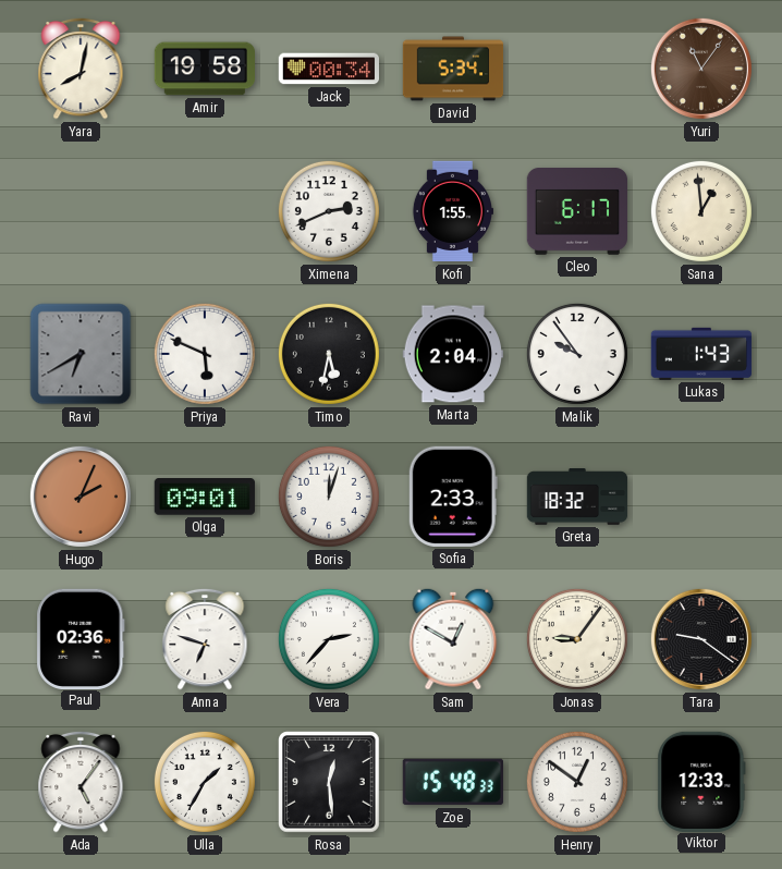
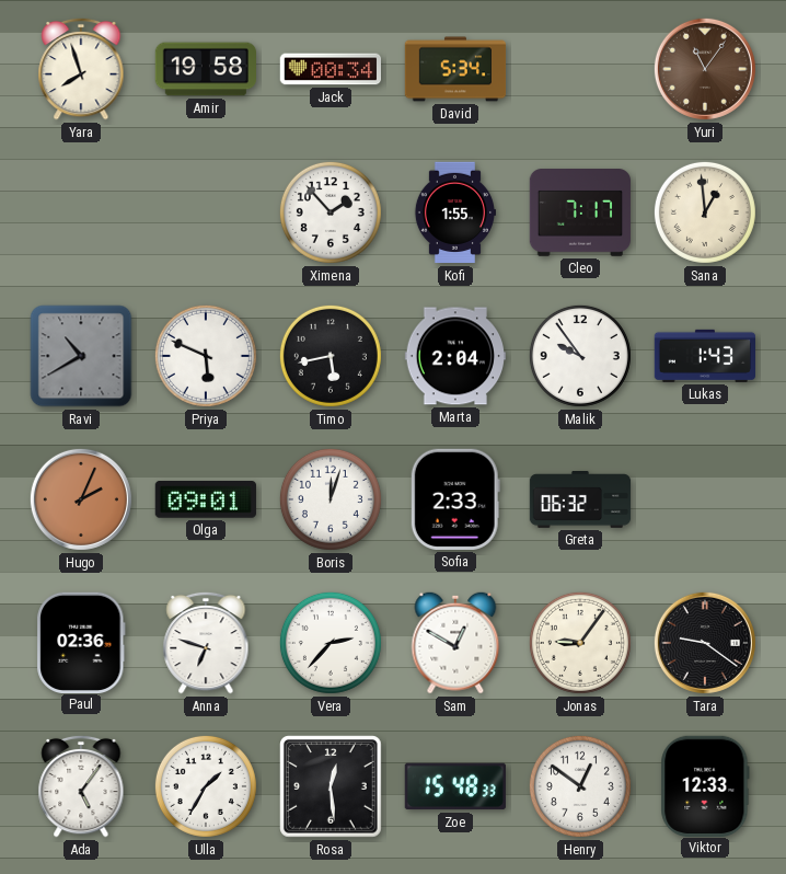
Yara: 8:02 -> 7:57
Ximena: 2:41 -> 1:53
Cleo: 6:17 -> 7:17
Ravi: 6:40 -> 10:40
Timo: 5:32 -> 5:43
Greta: 18:32 -> 06:32
